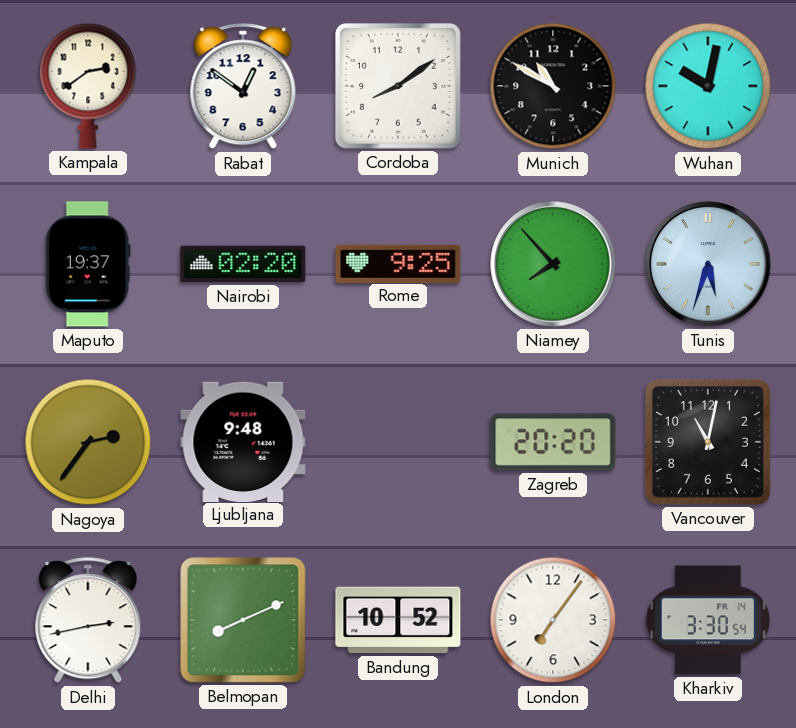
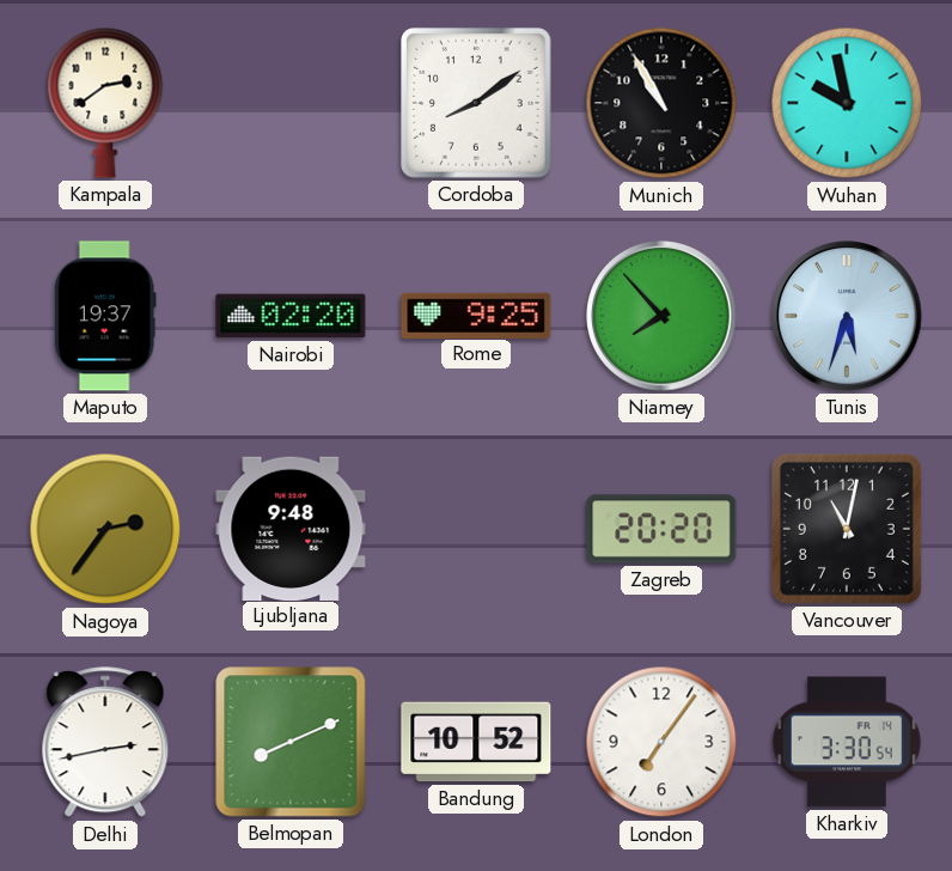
Rabat: 12:51 -> none
Munich: 10:50 -> 10:55
Wuhan: 10:02 -> 9:58
